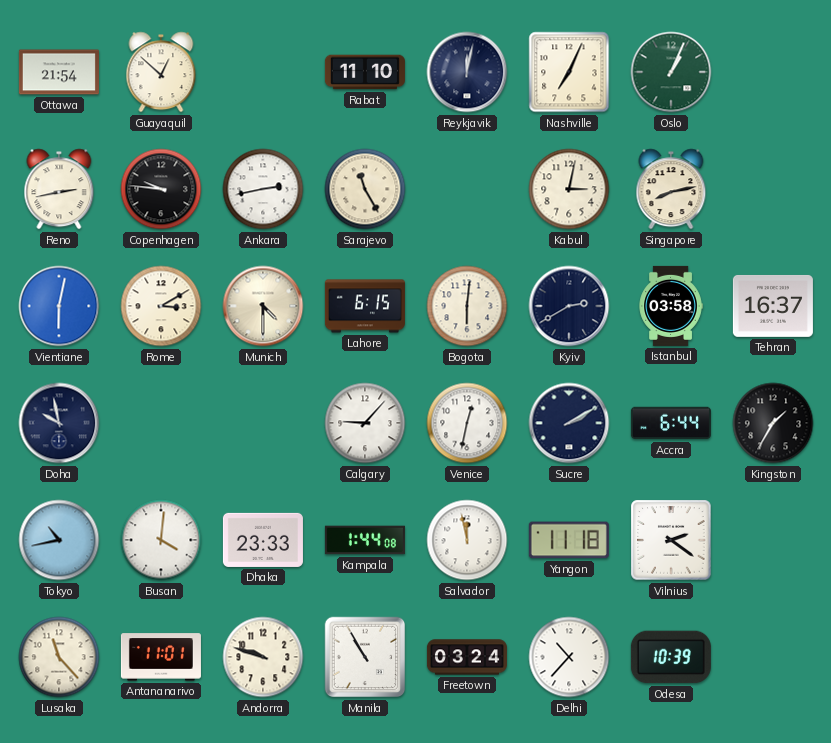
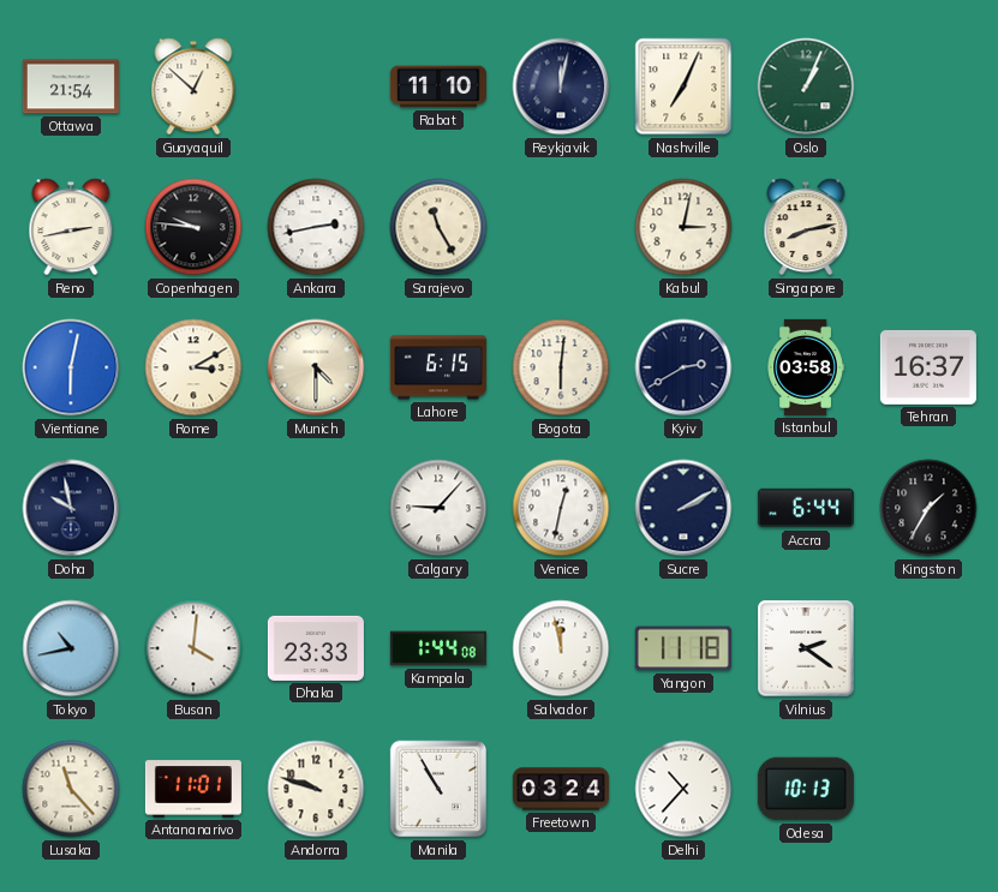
Odesa: 10:39 -> 10:13
